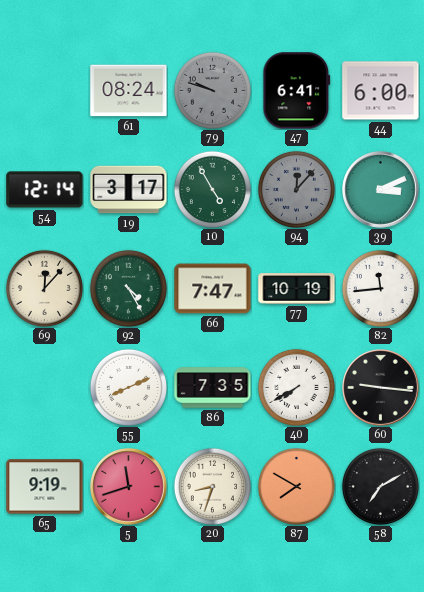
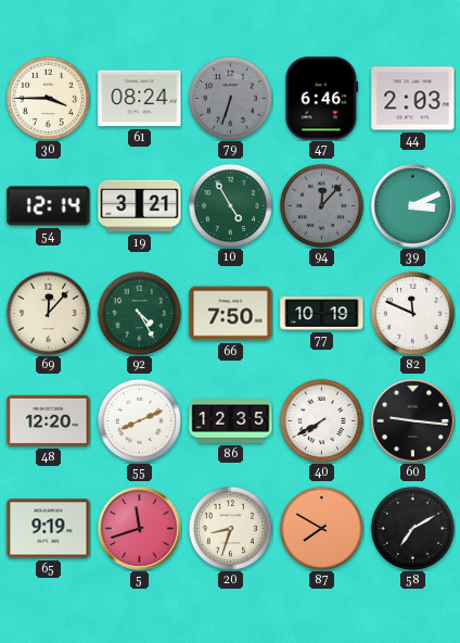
30: none -> 3:45
79: 9:48 -> 6:33
47: 6:41 -> 6:46
44: 6:00 -> 2:03
19: 3:17 -> 3:21
66: 7:47 -> 7:50
82: 11:44 -> 11:49
48: none -> 12:20
86: 7:35 -> 12:35
